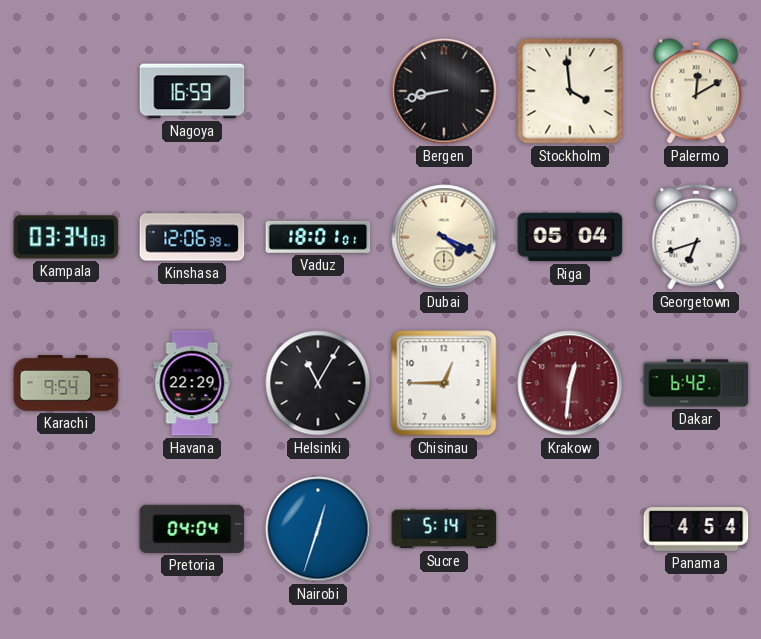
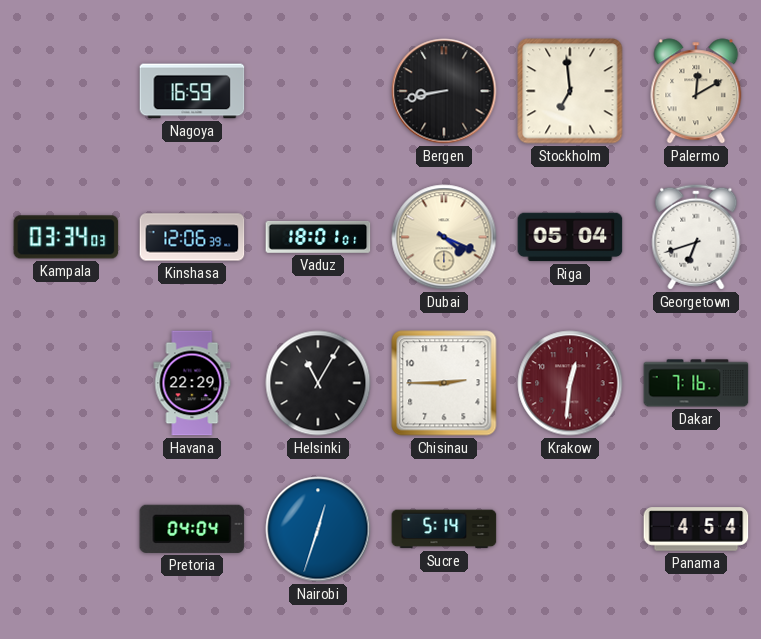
Stockholm: 3:59 -> 6:59
Karachi: 9:54 -> none
Chisinau: 12:45 -> 2:45
Dakar: 6:42 -> 7:16
